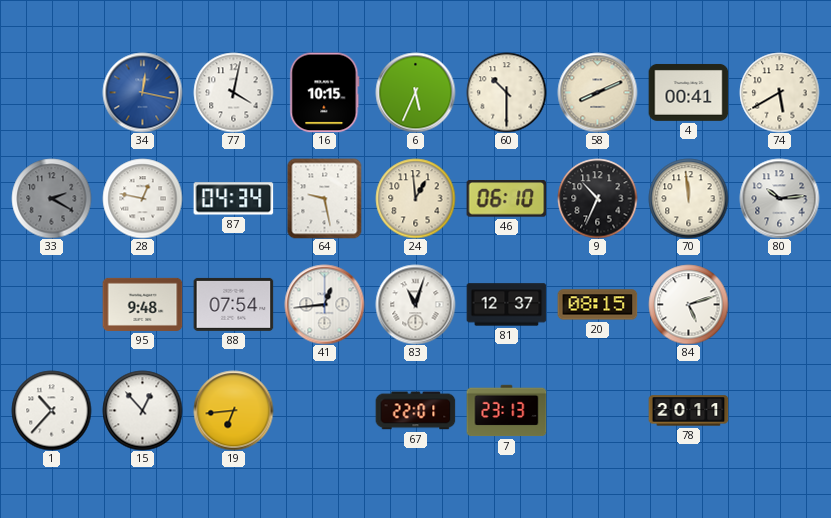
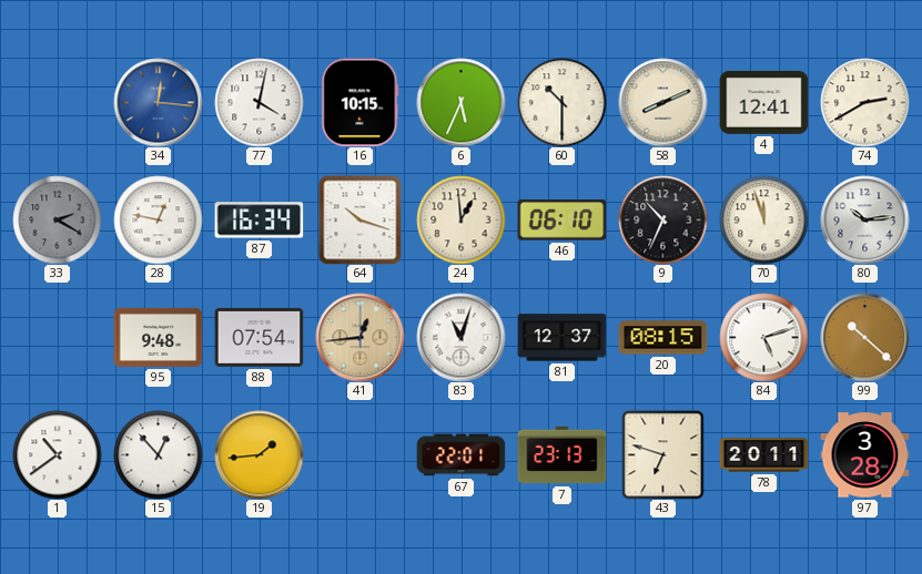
34: 12:17 -> 12:16
4: 00:41 -> 12:41
74: 5:40 -> 2:40
87: 04:34 -> 16:34
64: 9:28 -> 10:18
70: 11:59 -> 11:57
41 dial: white -> champagne
99: none -> 10:22
1: 10:37 -> 10:39
19: 6:44 -> 1:44
43: none -> 6:48
97: none -> 3:28
